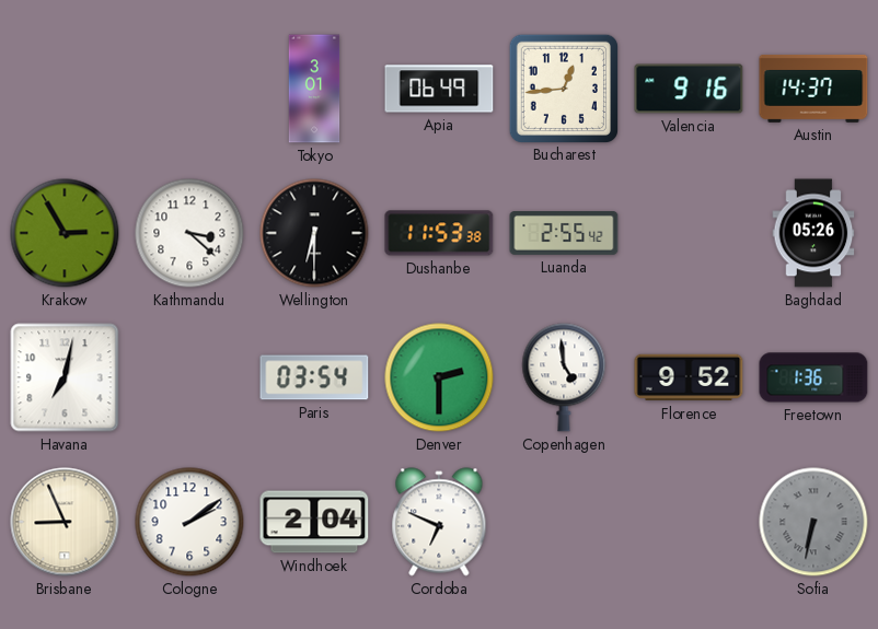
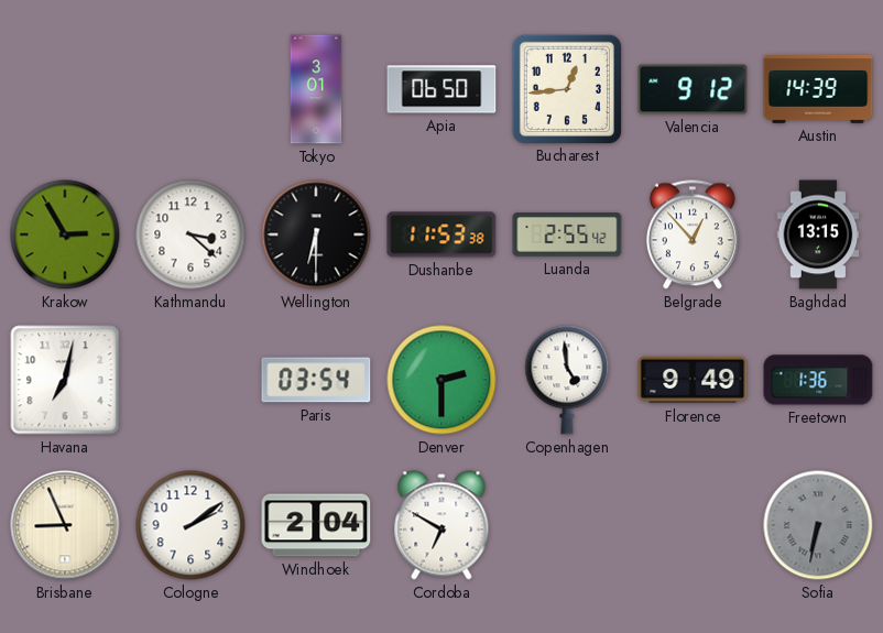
Apia: 06:49 -> 06:50
Valencia: 9:16 -> 9:12
Austin: 14:37 -> 14:39
Belgrade: none -> 12:53
Baghdad: 05:26 -> 13:15
Florence: 9:52 -> 9:49
Cordoba: 6:49 -> 6:50
